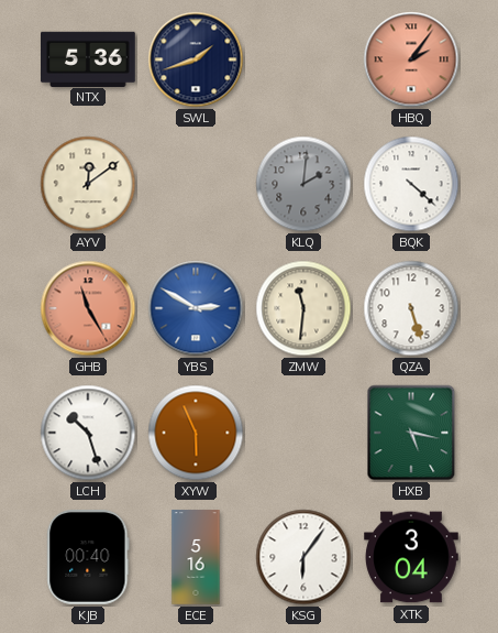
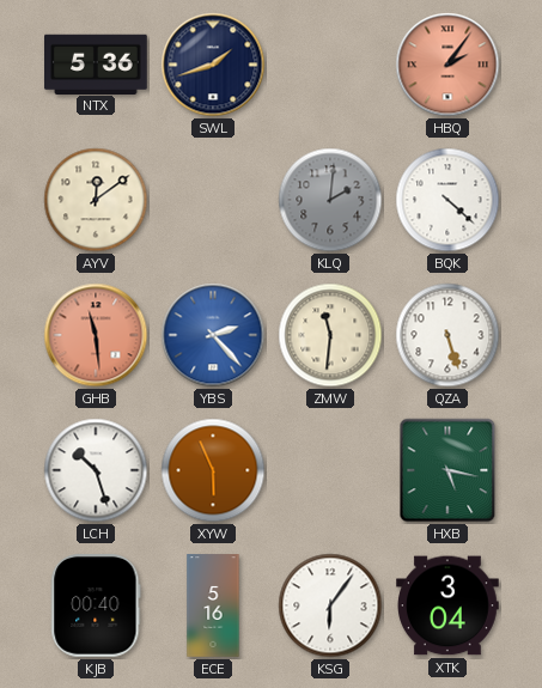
GHB: 11:25 -> 11:29
YBS: 2:50 -> 2:23
